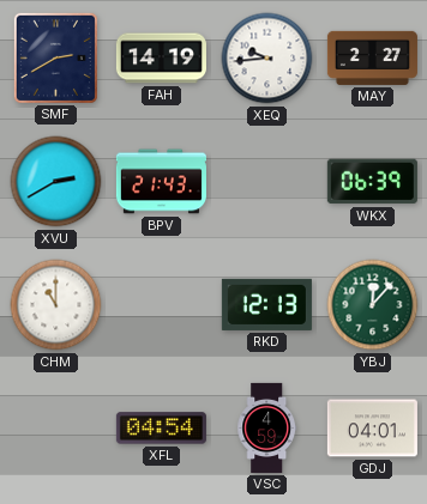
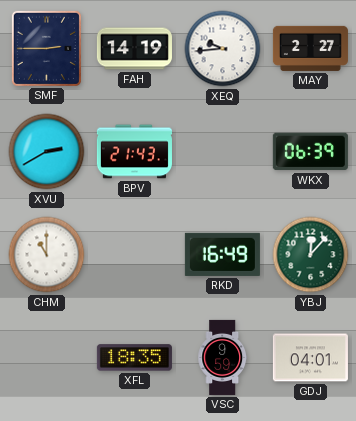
SMF: 2:40 -> 2:45
RKD: 12:13 -> 16:49
XFL: 04:54 -> 18:35
VSC: 4:59 -> 9:59
